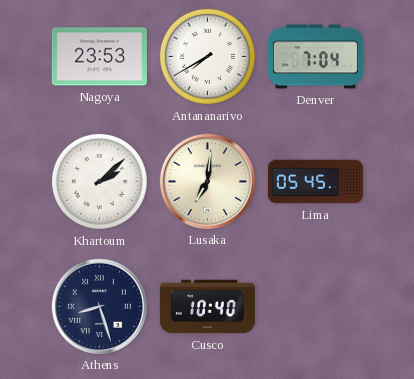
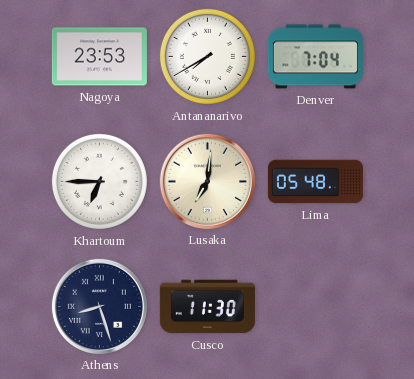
Khartoum: 2:08 -> 6:45
Lima: 05:45 -> 05:48
Cusco: 10:40 -> 11:30
